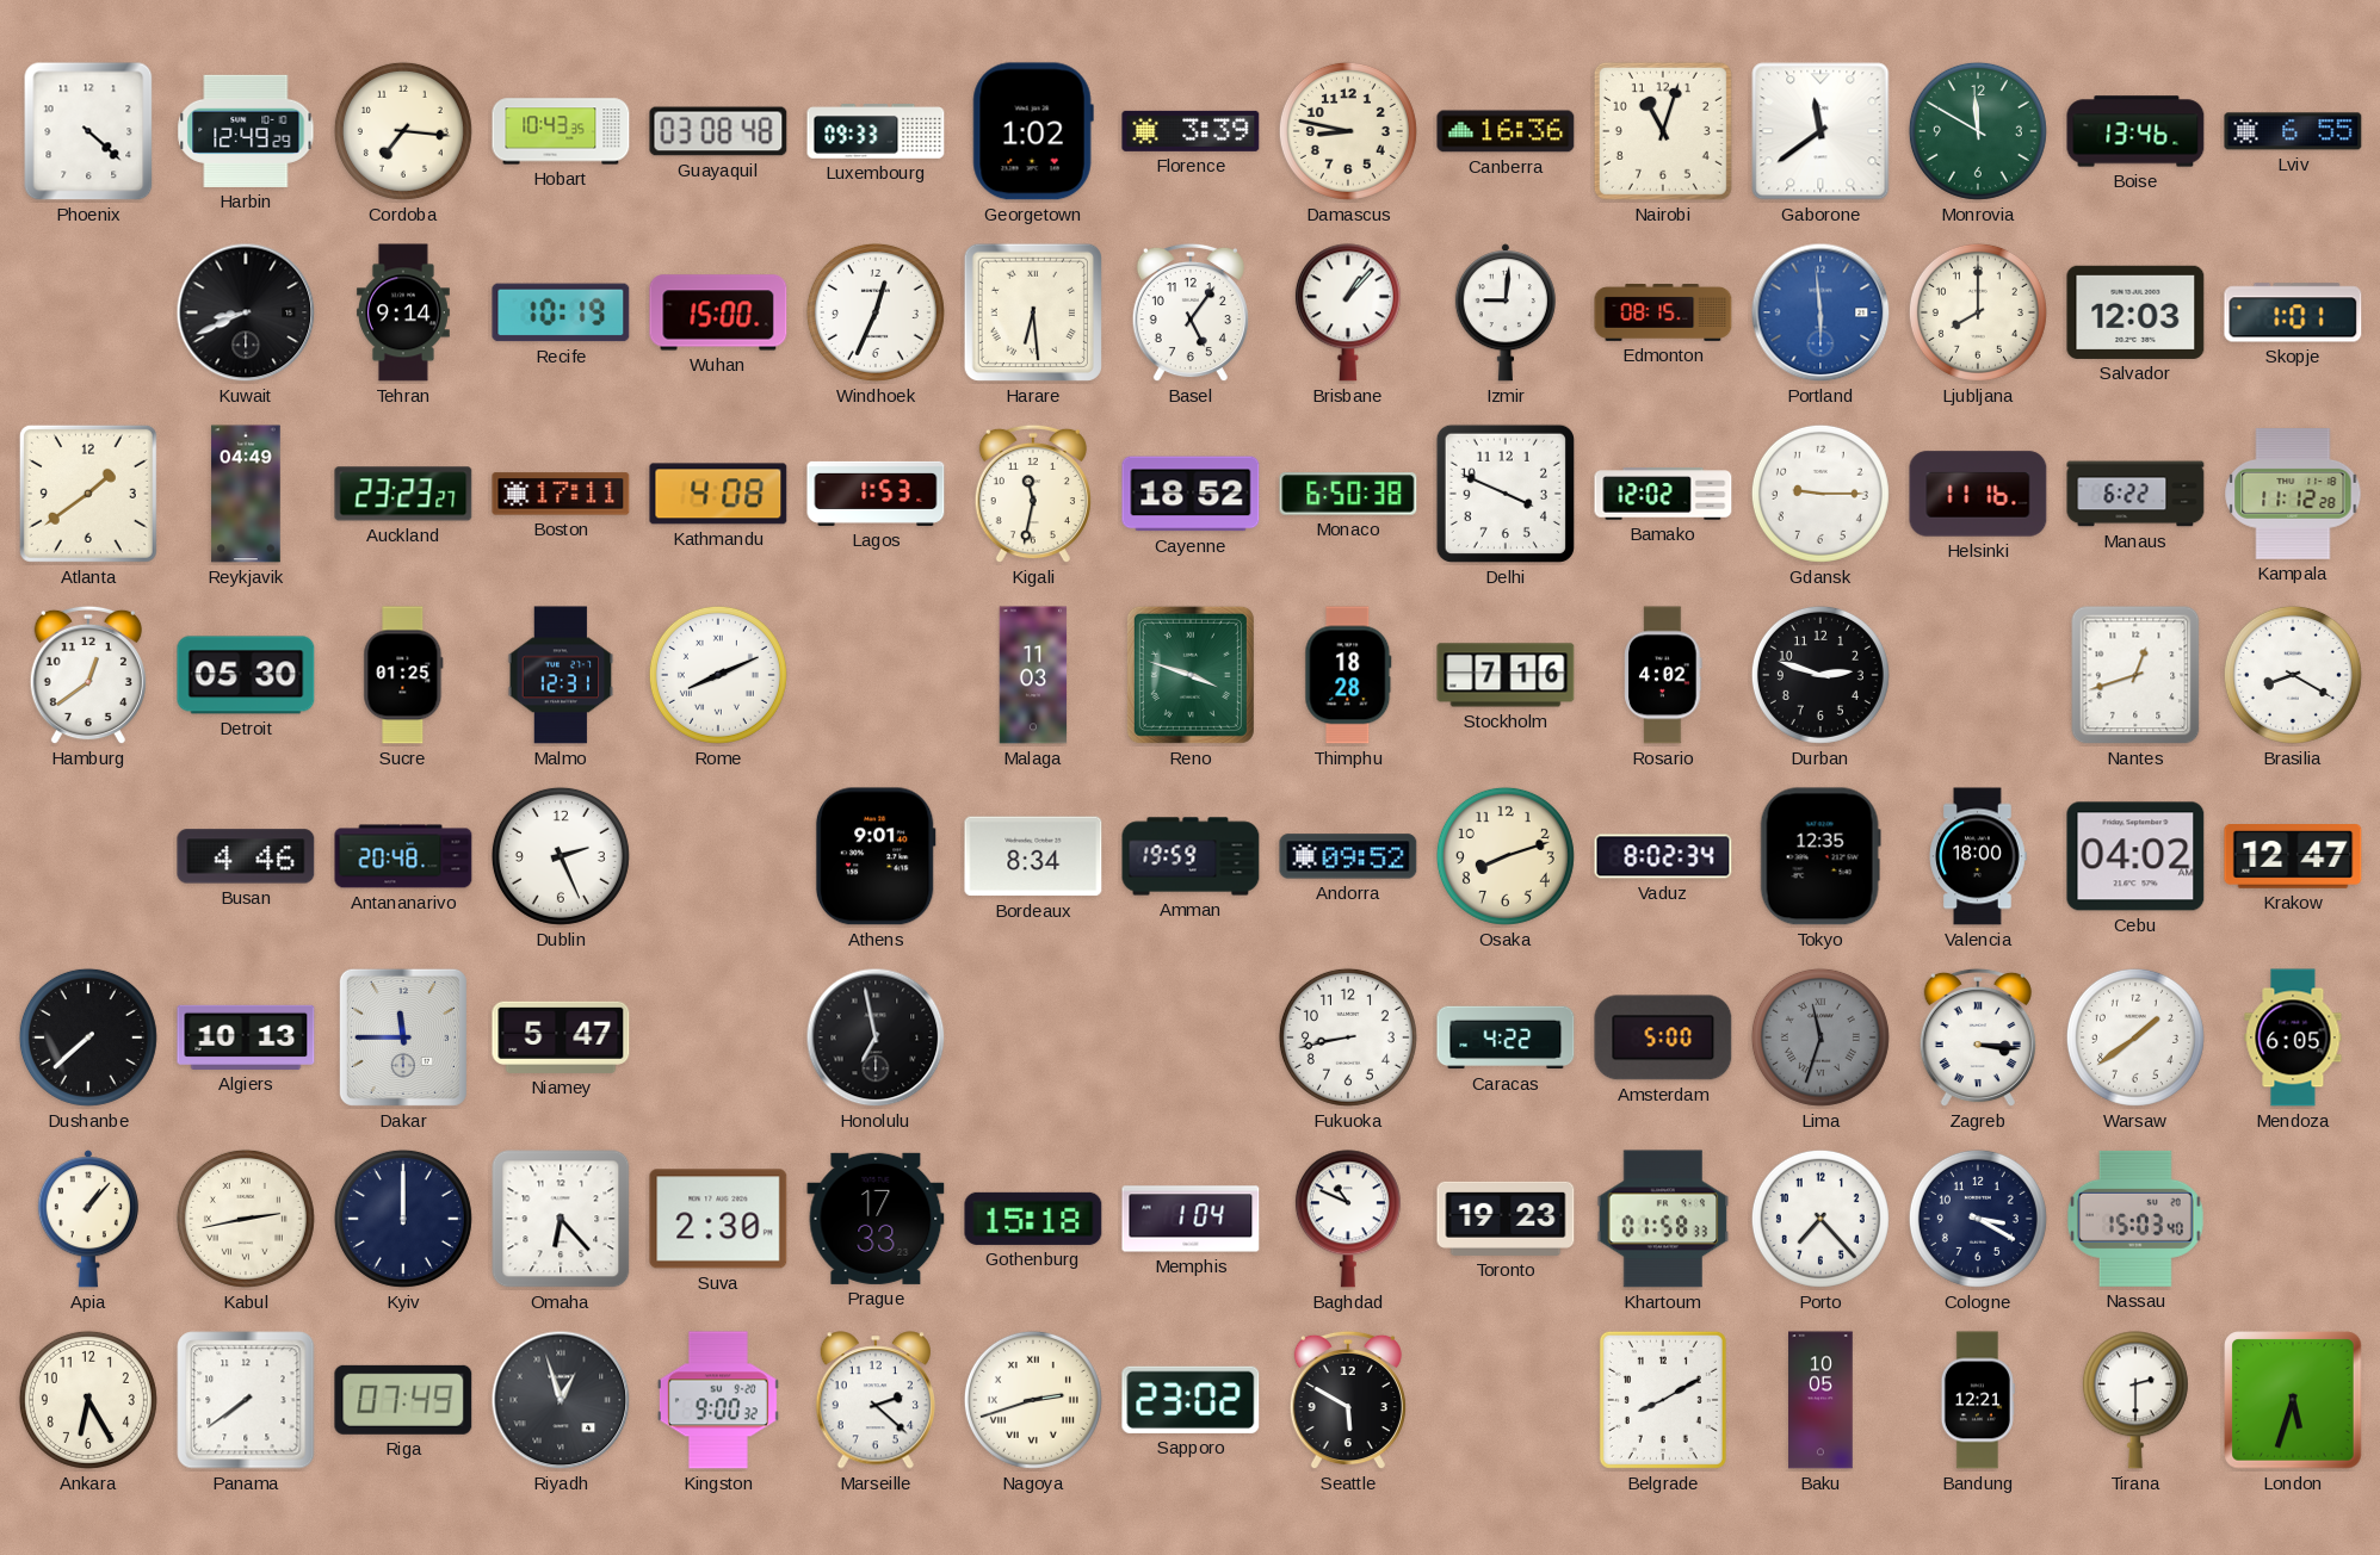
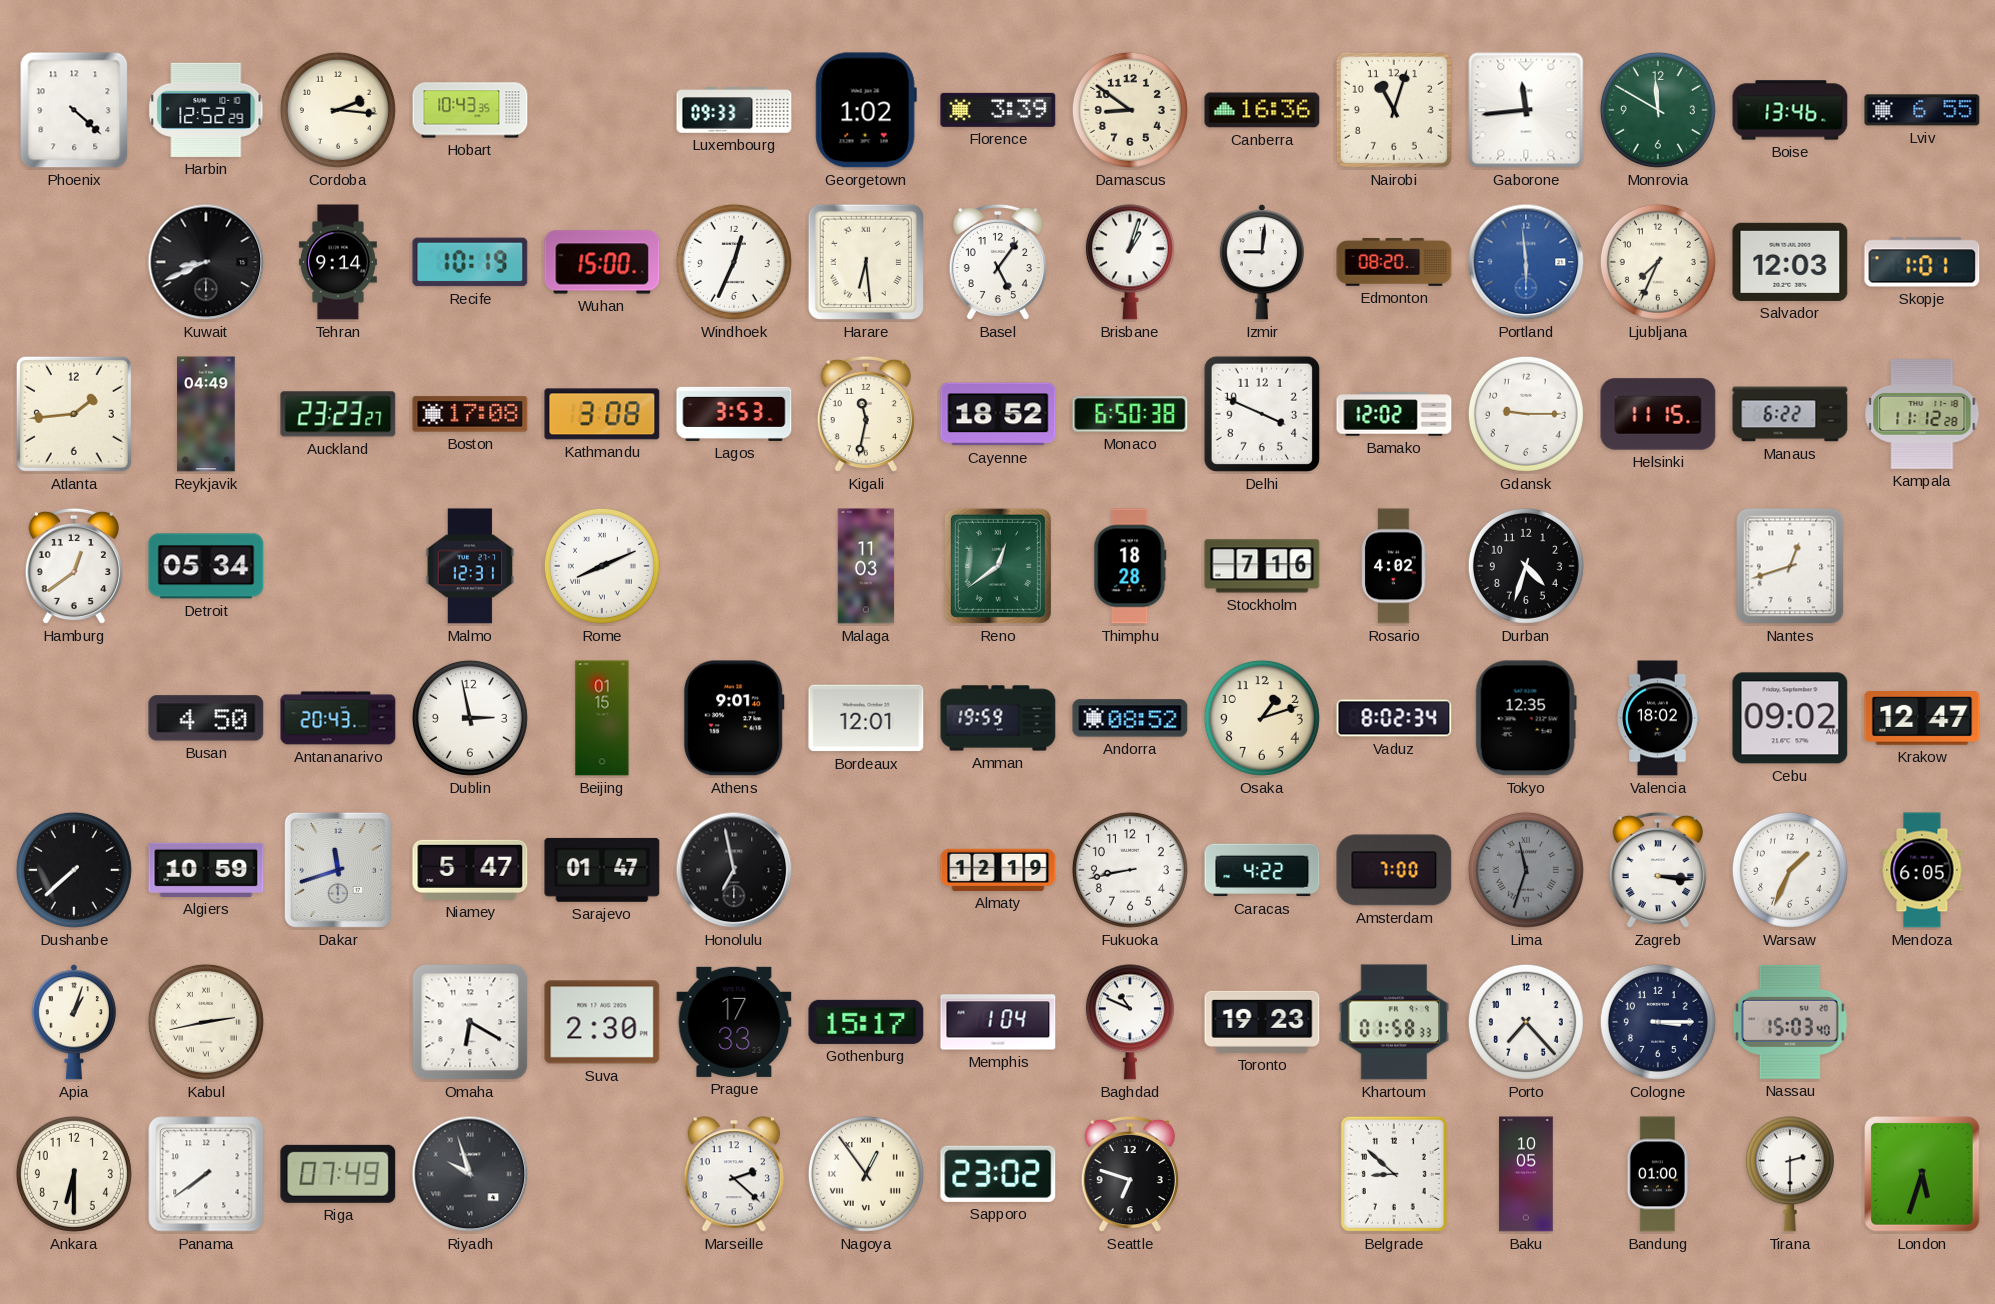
Harbin: 12:49 -> 12:52
Cordoba: 7:16 -> 2:16
Guayaquil: 03:08 -> none
Damascus: 8:47 -> 8:51
Gaborone: 11:39 -> 11:44
Brisbane: 1:07 -> 1:03
Edmonton: 08:15 -> 08:20
Ljubljana: 8:00 -> 7:34
Atlanta: 1:39 -> 1:44
Boston: 17:11 -> 17:08
Kathmandu: 4:08 -> 3:08
Lagos: 1:53 -> 3:53
Helsinki: 11:16 -> 11:15
Detroit: 05:30 -> 05:34
Sucre: 01:25 -> none
Reno: 3:48 -> 12:39
Durban: 2:48 -> 4:33
Brasilia: 8:20 -> none
Busan: 4:46 -> 4:50
Antananarivo: 20:48 -> 20:43
Dublin: 2:26 -> 2:58
Beijing: none -> 01:15
Bordeaux: 8:34 -> 12:01
Andorra: 09:52 -> 08:52
Osaka: 8:12 -> 1:12
Valencia: 18:00 -> 18:02
Cebu: 04:02 -> 09:02
Algiers: 10:13 -> 10:59
Dakar: 11:45 -> 11:42
Sarajevo: none -> 01:47
Almaty: none -> 12:19
Amsterdam: 5:00 -> 7:00
Warsaw: 1:39 -> 1:34
Apia: 1:07 -> 1:03
Kyiv: 12:00 -> none
Omaha: 6:23 -> 6:20
Gothenburg: 15:18 -> 15:17
Cologne: 3:20 -> 3:15
Ankara: 6:25 -> 6:30
Riyadh: 12:57 -> 9:57
Kingston: 9:00 -> none
Nagoya: 2:42 -> 12:54
Seattle: 5:50 -> 6:48
Belgrade: 8:10 -> 8:52
Bandung: 12:21 -> 01:00
